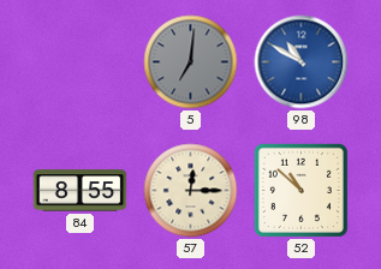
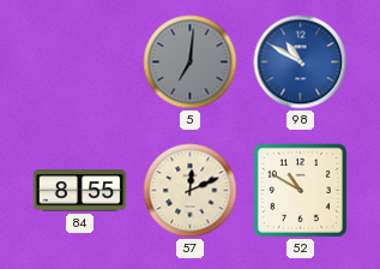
57: 12:15 -> 12:11
52: 10:52 -> 10:50
